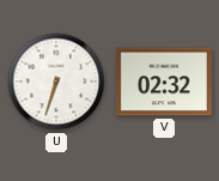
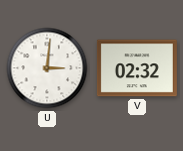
U: 6:33 -> 3:01
